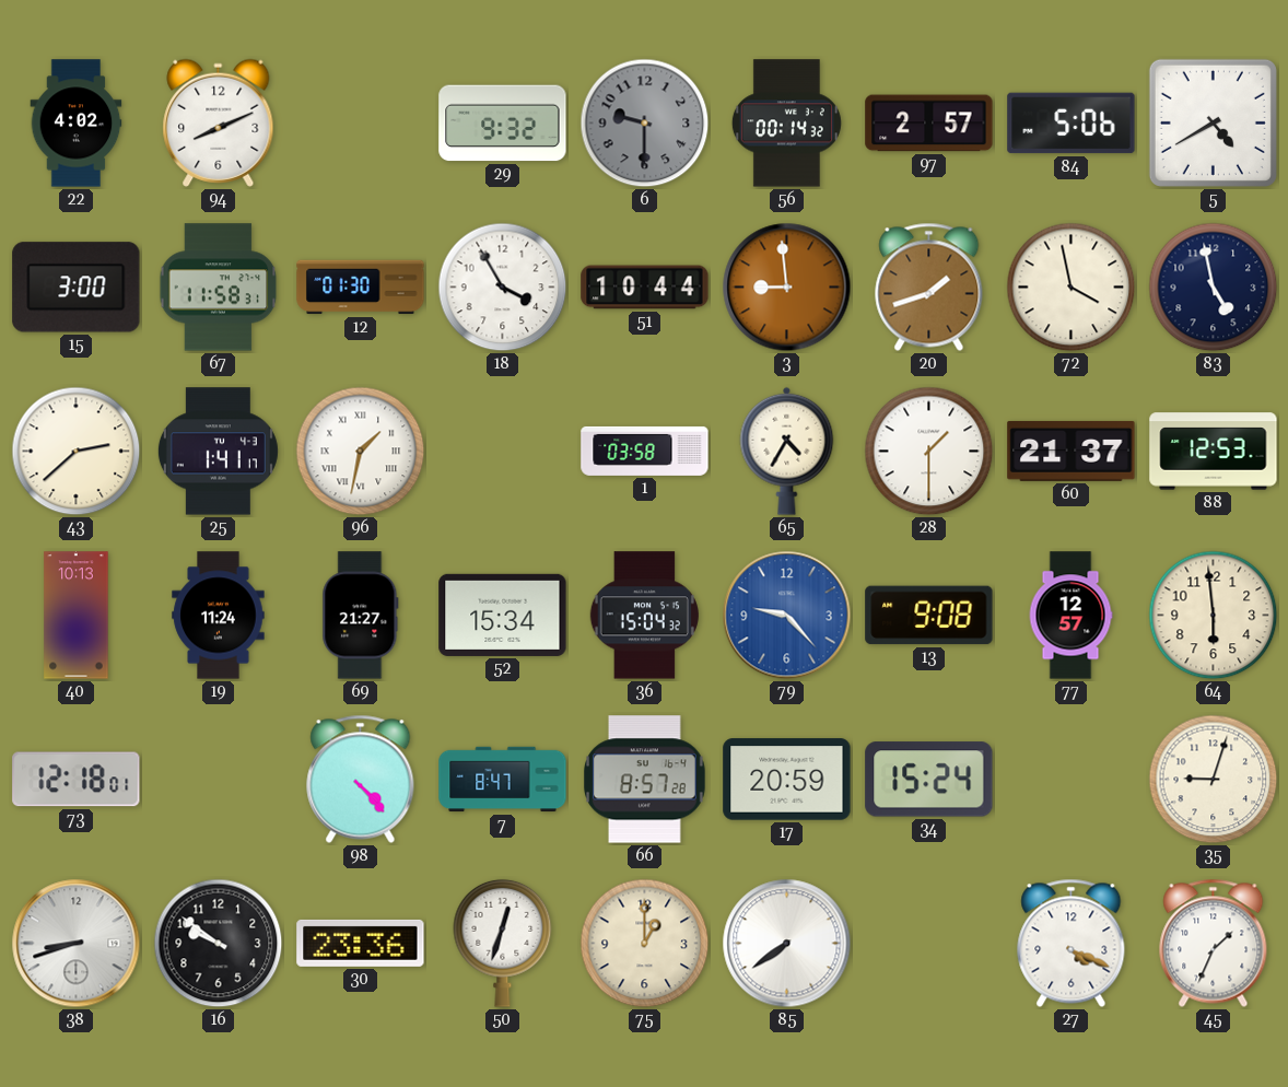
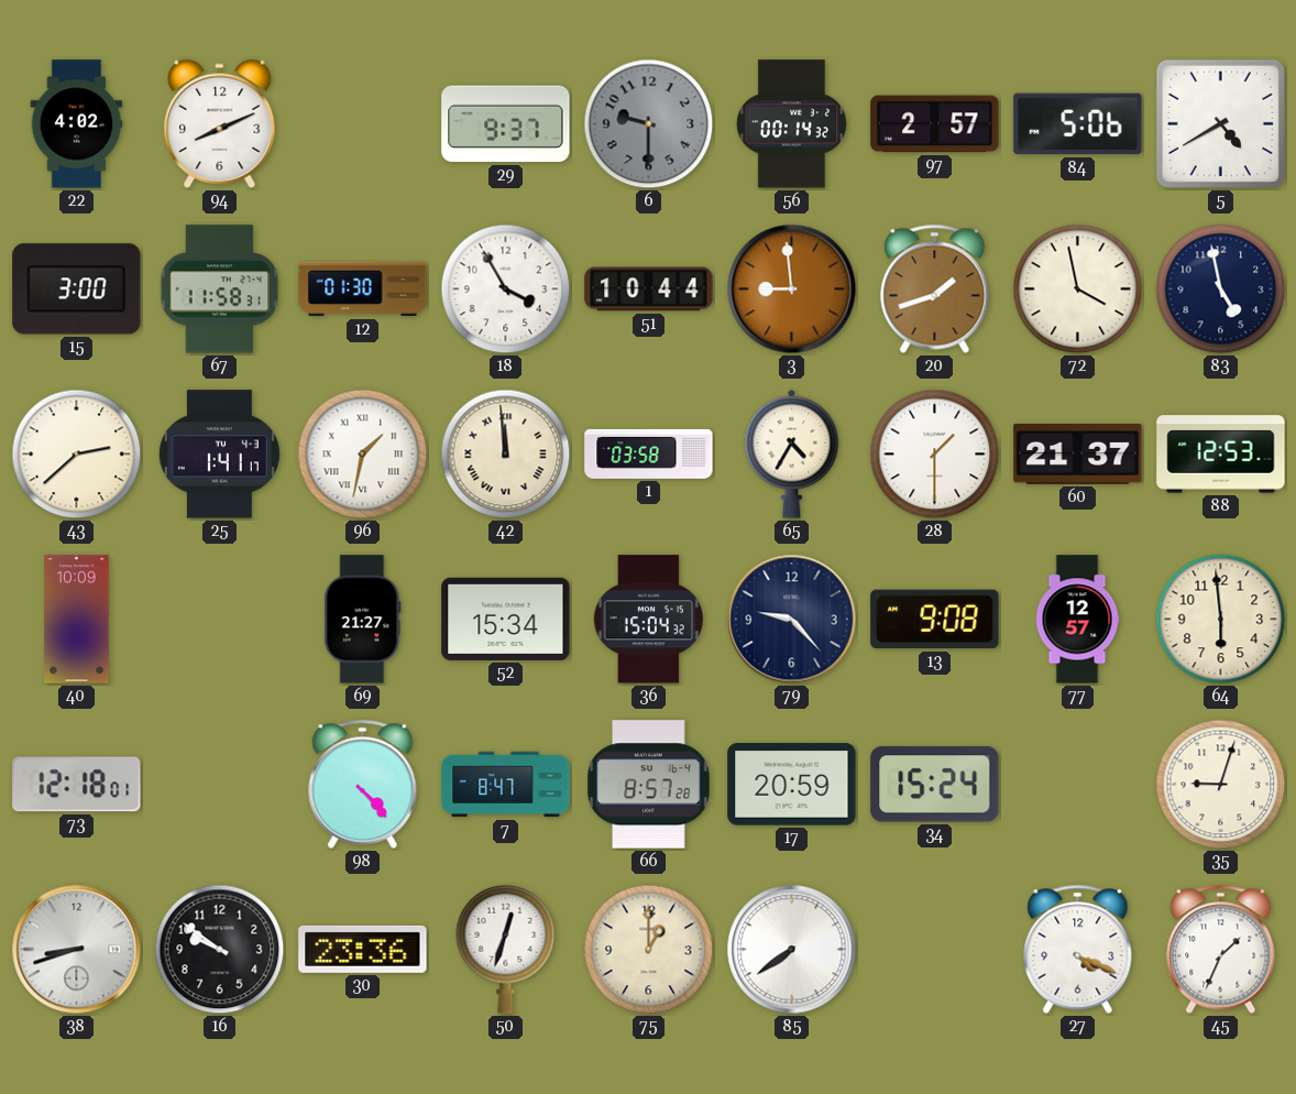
29: 9:32 -> 9:37
42: none -> 11:59
40: 10:13 -> 10:09
19: 11:24 -> none
79 dial: blue -> navy
